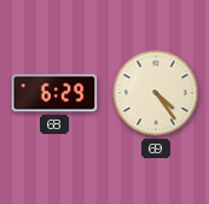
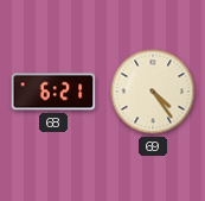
68: 6:29 -> 6:21
